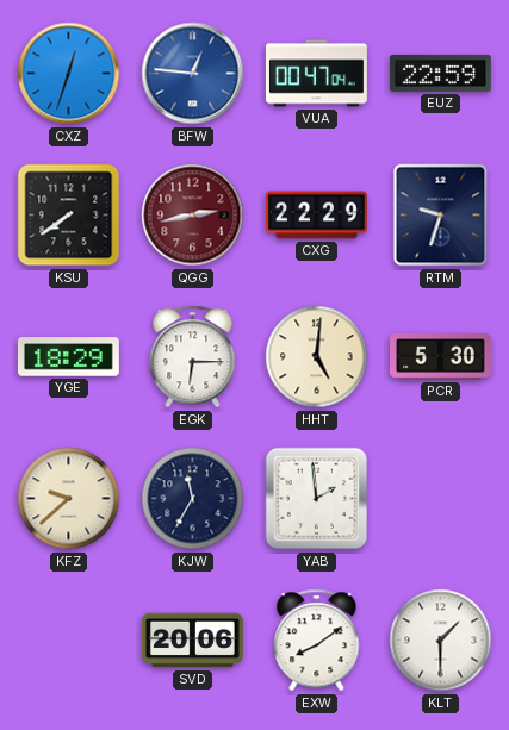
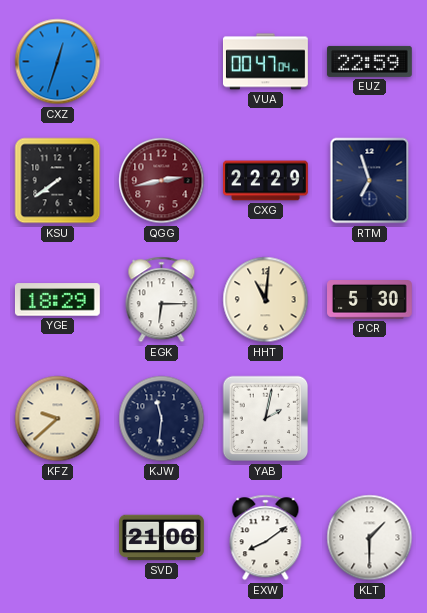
BFW: 12:46 -> none
RTM: 9:33 -> 6:57
HHT: 5:01 -> 11:01
KJW: 11:35 -> 11:31
YAB: 1:59 -> 2:02
SVD: 20:06 -> 21:06
